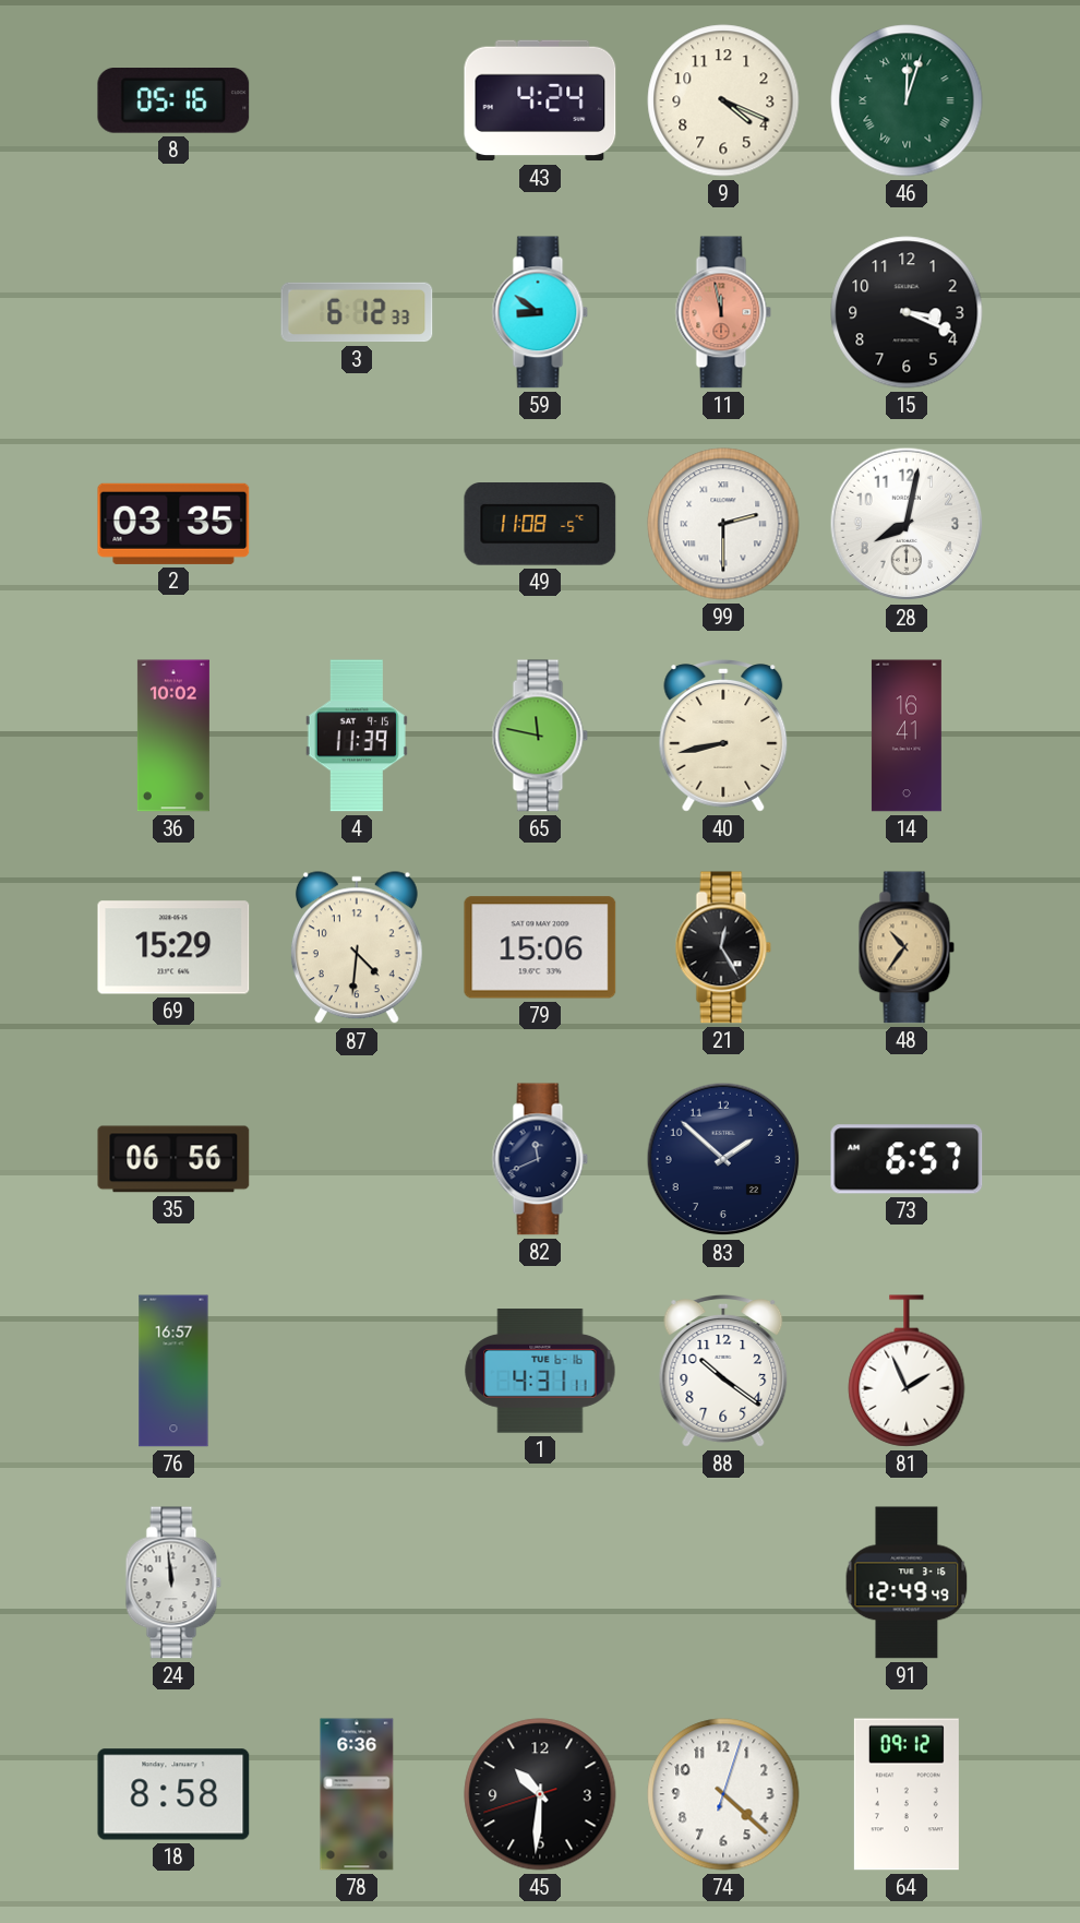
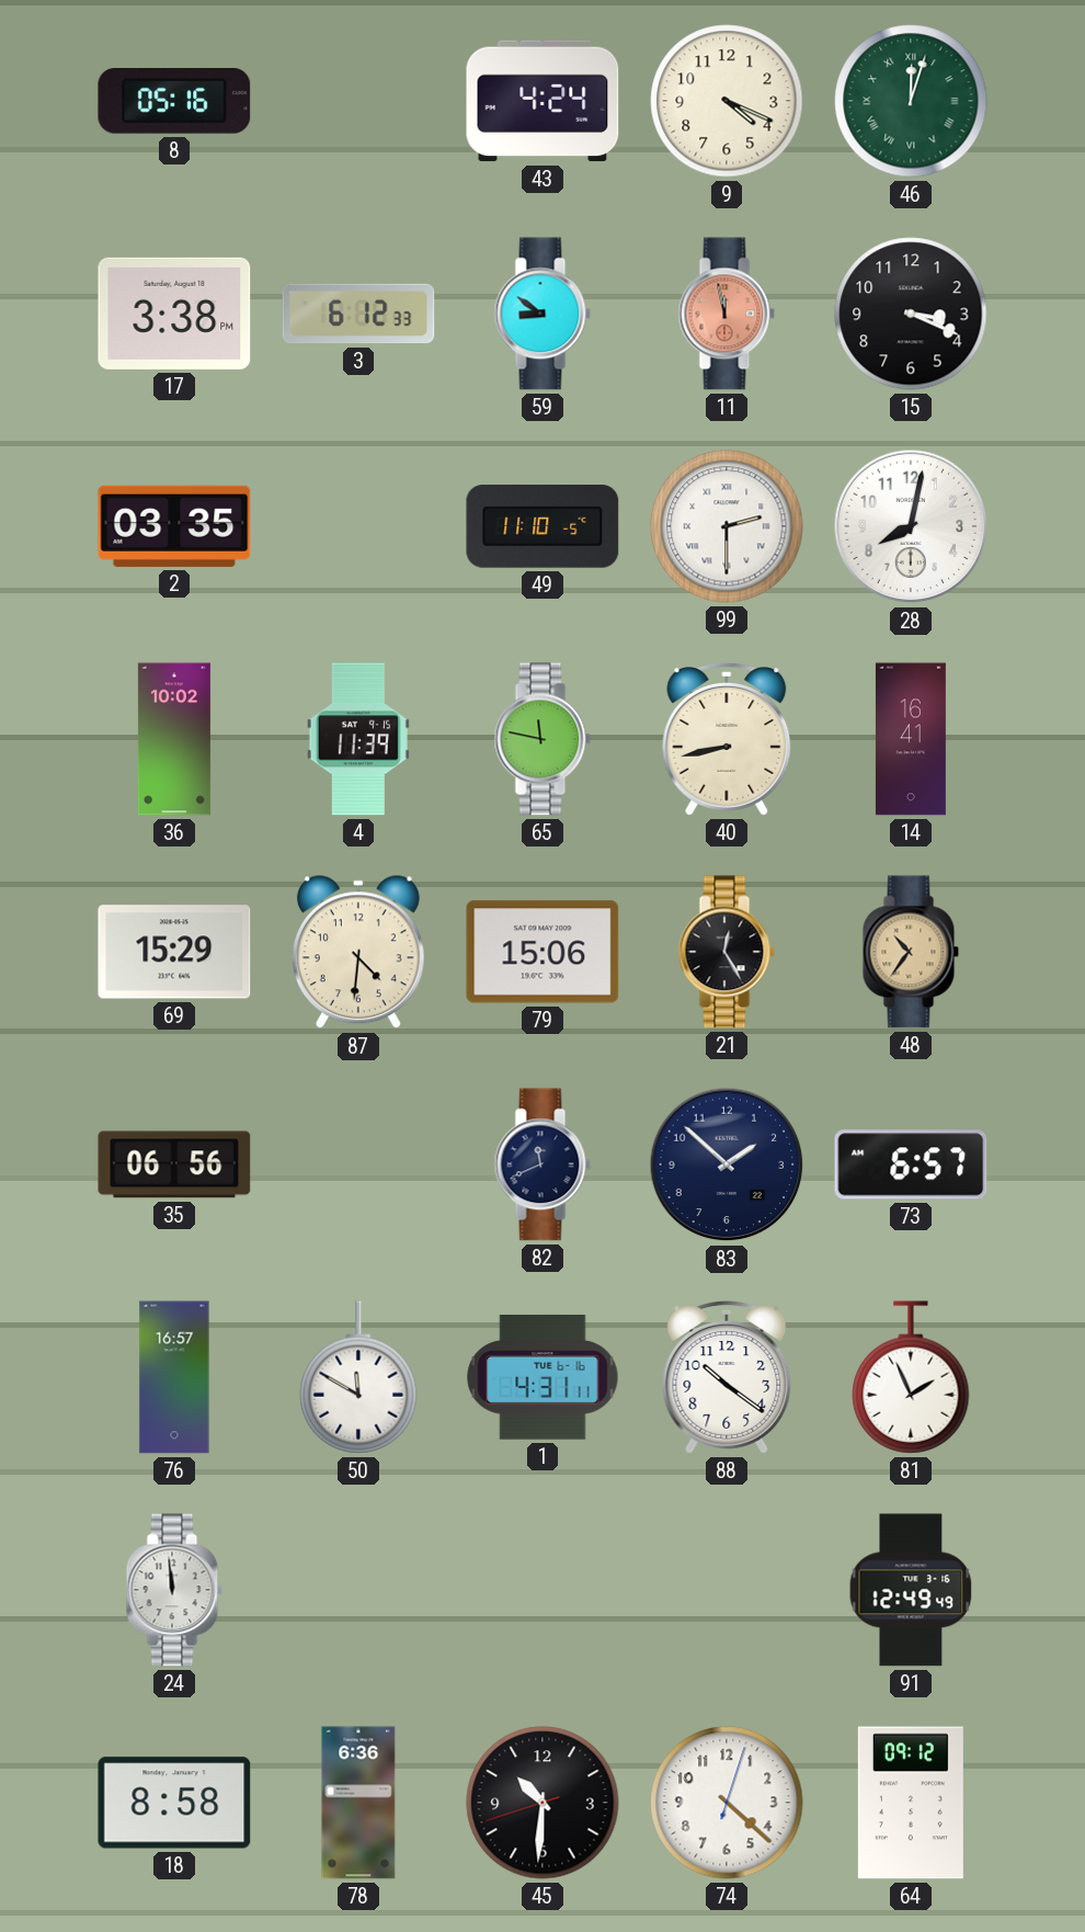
17: none -> 3:38
49: 11:08 -> 11:10
50: none -> 11:50
